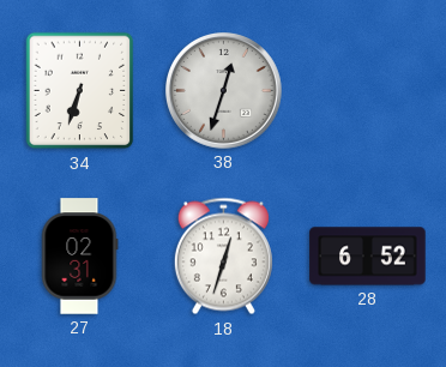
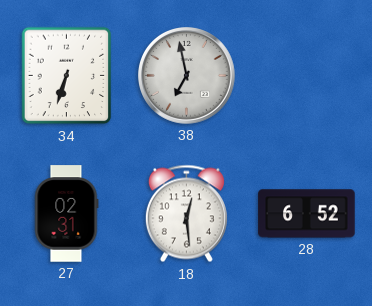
38: 12:33 -> 6:58
18: 12:33 -> 12:29
